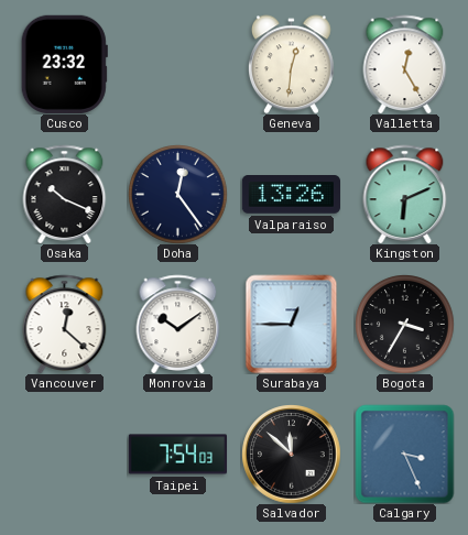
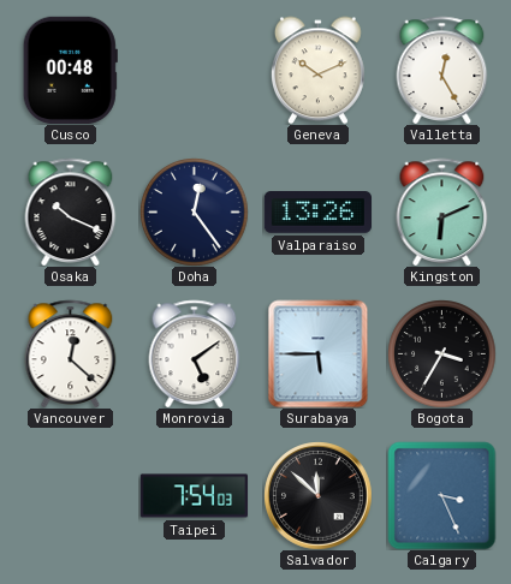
Cusco: 23:32 -> 00:48
Geneva: 12:31 -> 10:11
Monrovia: 10:09 -> 5:09
Surabaya: 12:45 -> 5:45
